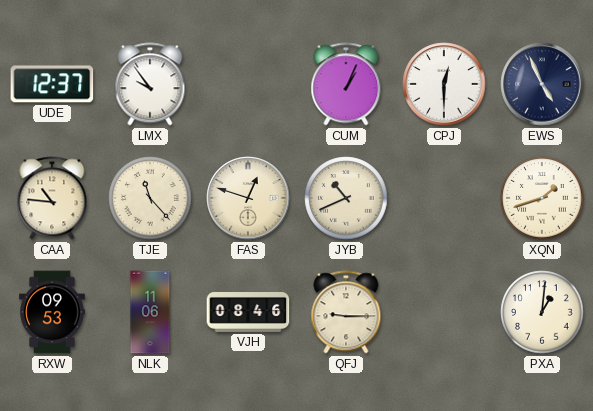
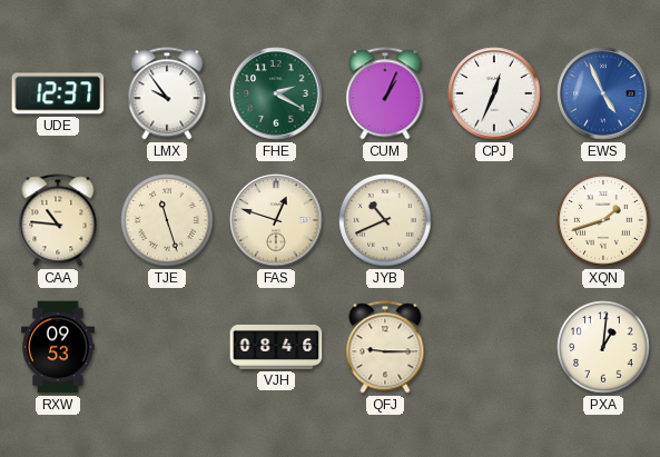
FHE: none -> 2:20
CPJ: 12:30 -> 12:34
EWS dial: navy -> blue
TJE: 11:23 -> 11:27
NLK: 11:06 -> none
